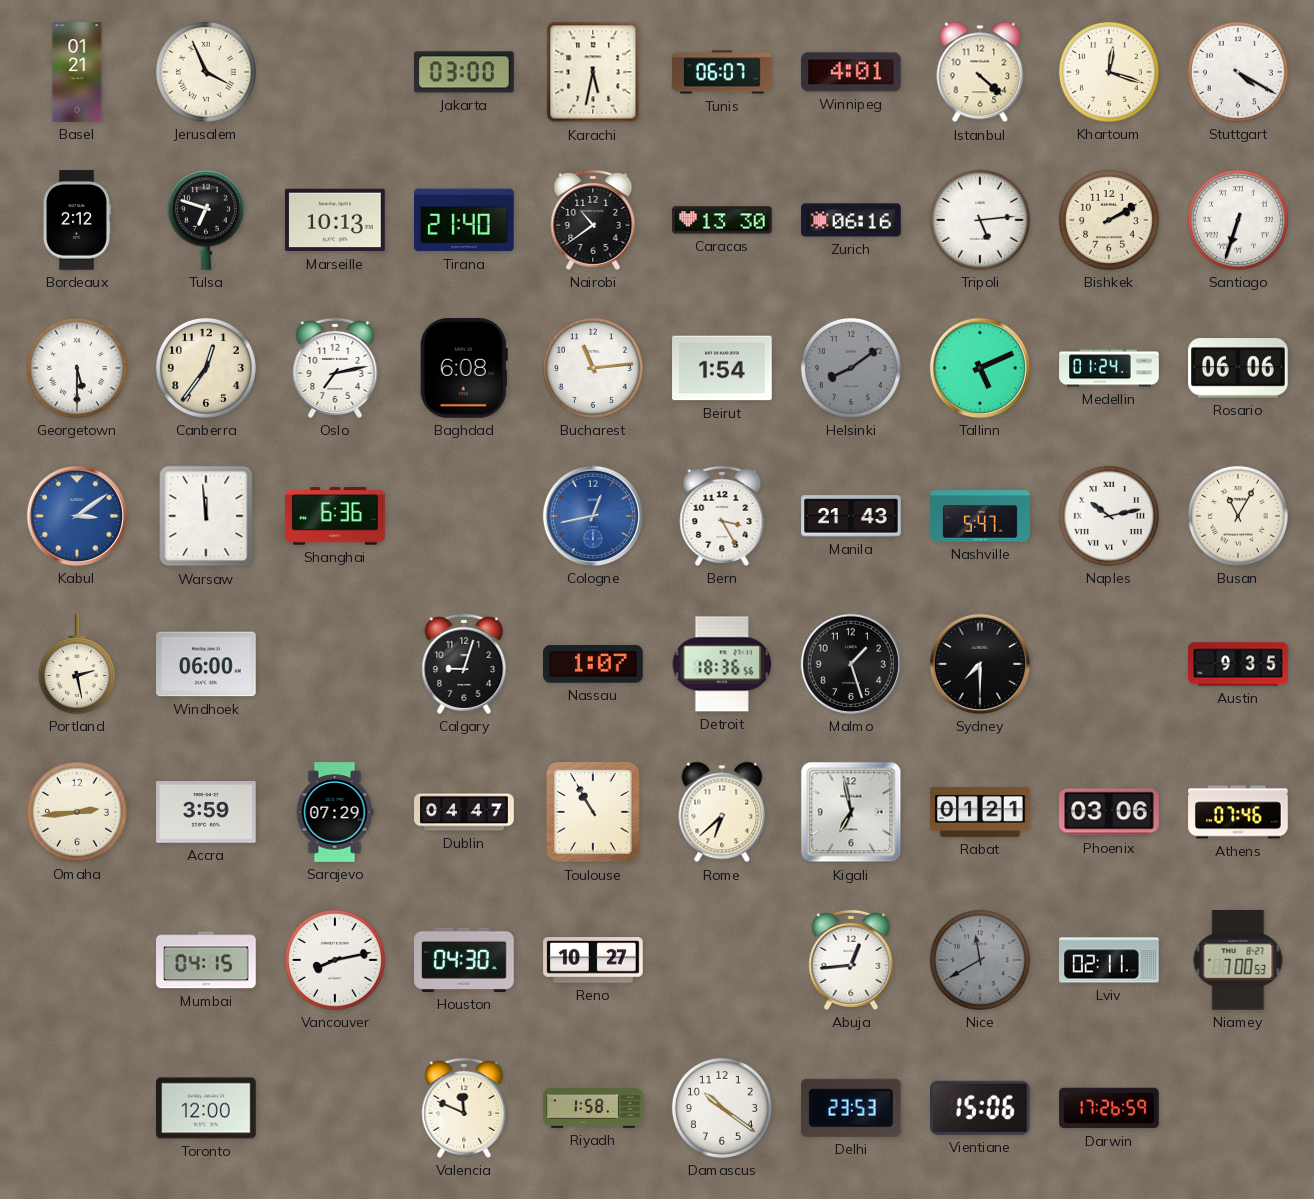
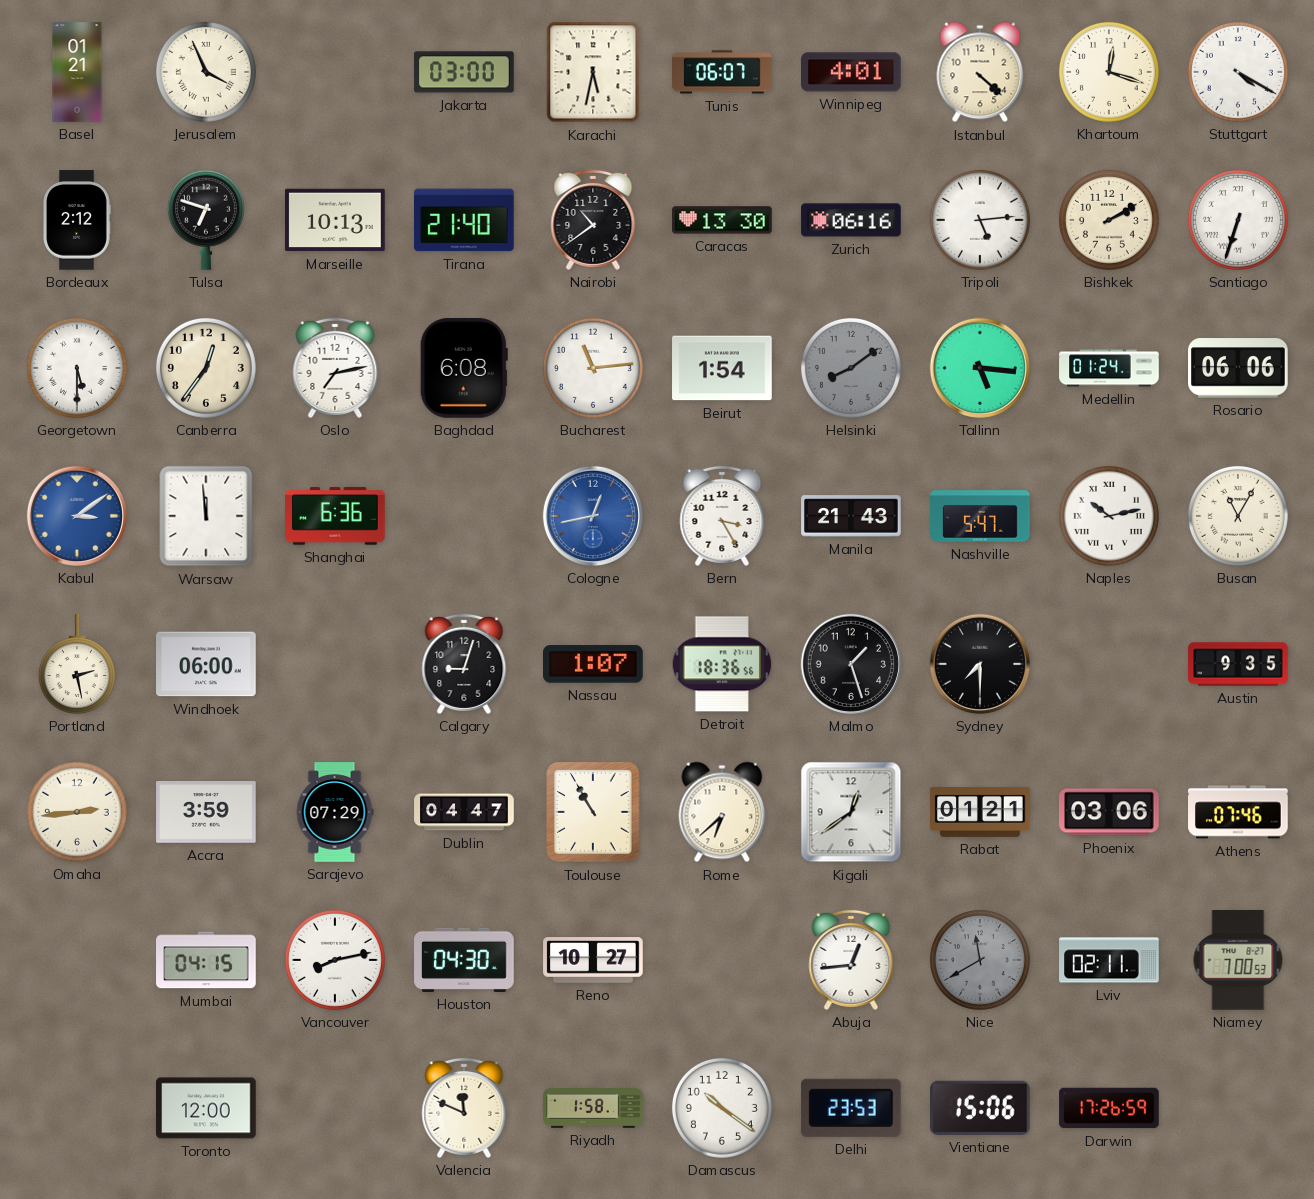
Tallinn: 5:11 -> 5:16
Kigali: 6:58 -> 12:39
